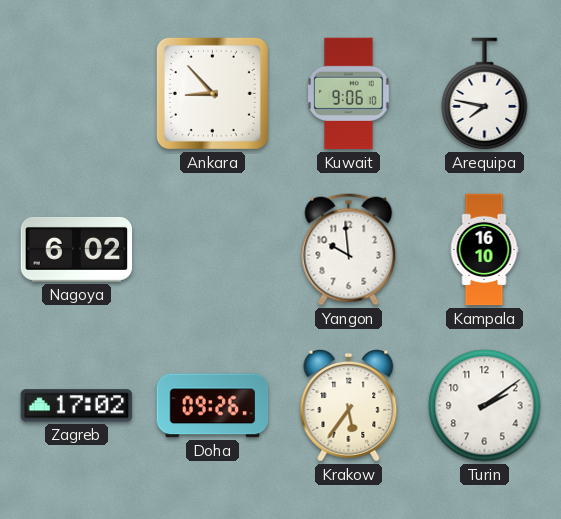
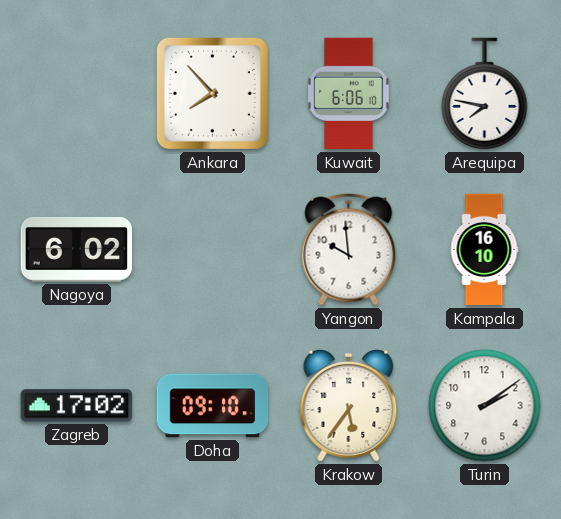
Ankara: 8:53 -> 7:53
Kuwait: 9:06 -> 6:06
Doha: 09:26 -> 09:10
